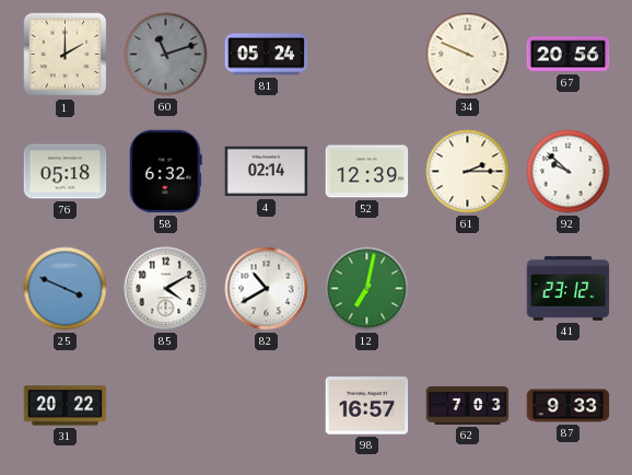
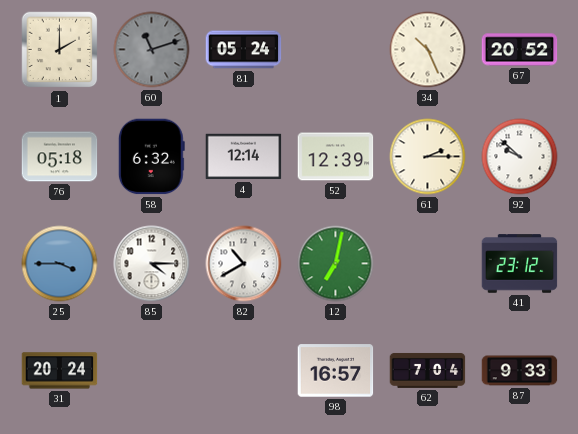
34: 9:49 -> 10:26
67: 20:56 -> 20:52
4: 02:14 -> 12:14
25: 3:49 -> 3:45
85: 4:10 -> 4:15
31: 20:22 -> 20:24
62: 7:03 -> 7:04
